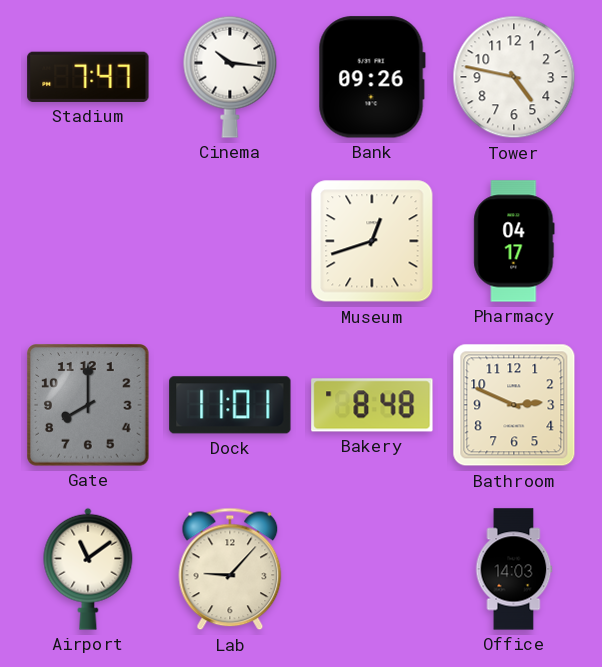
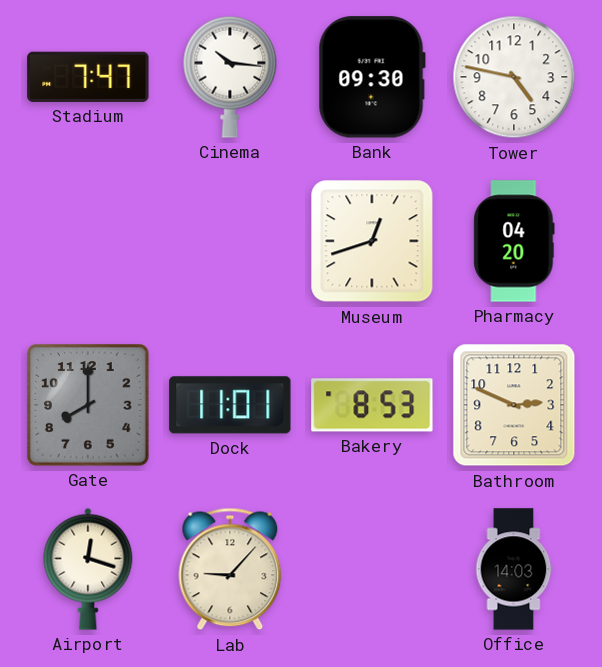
Bank: 09:26 -> 09:30
Pharmacy: 04:17 -> 04:20
Bakery: 8:48 -> 8:53
Airport: 11:09 -> 12:18
